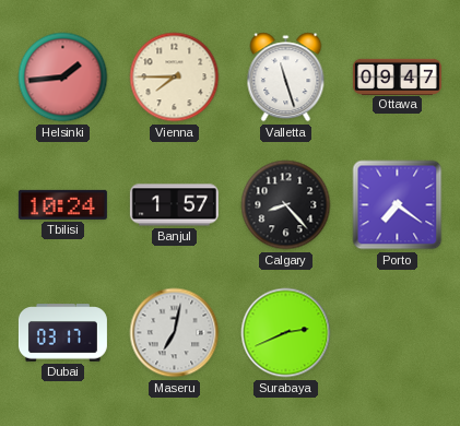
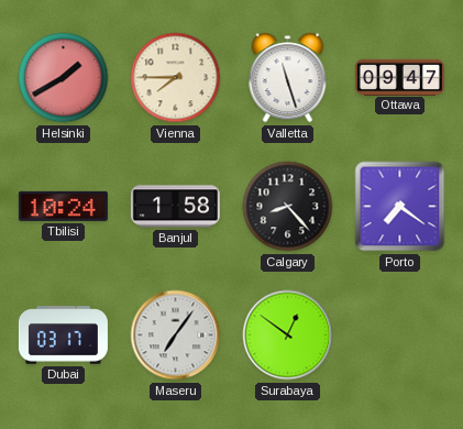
Helsinki: 1:44 -> 1:40
Banjul: 1:57 -> 1:58
Maseru: 7:02 -> 7:06
Surabaya: 2:41 -> 12:51
